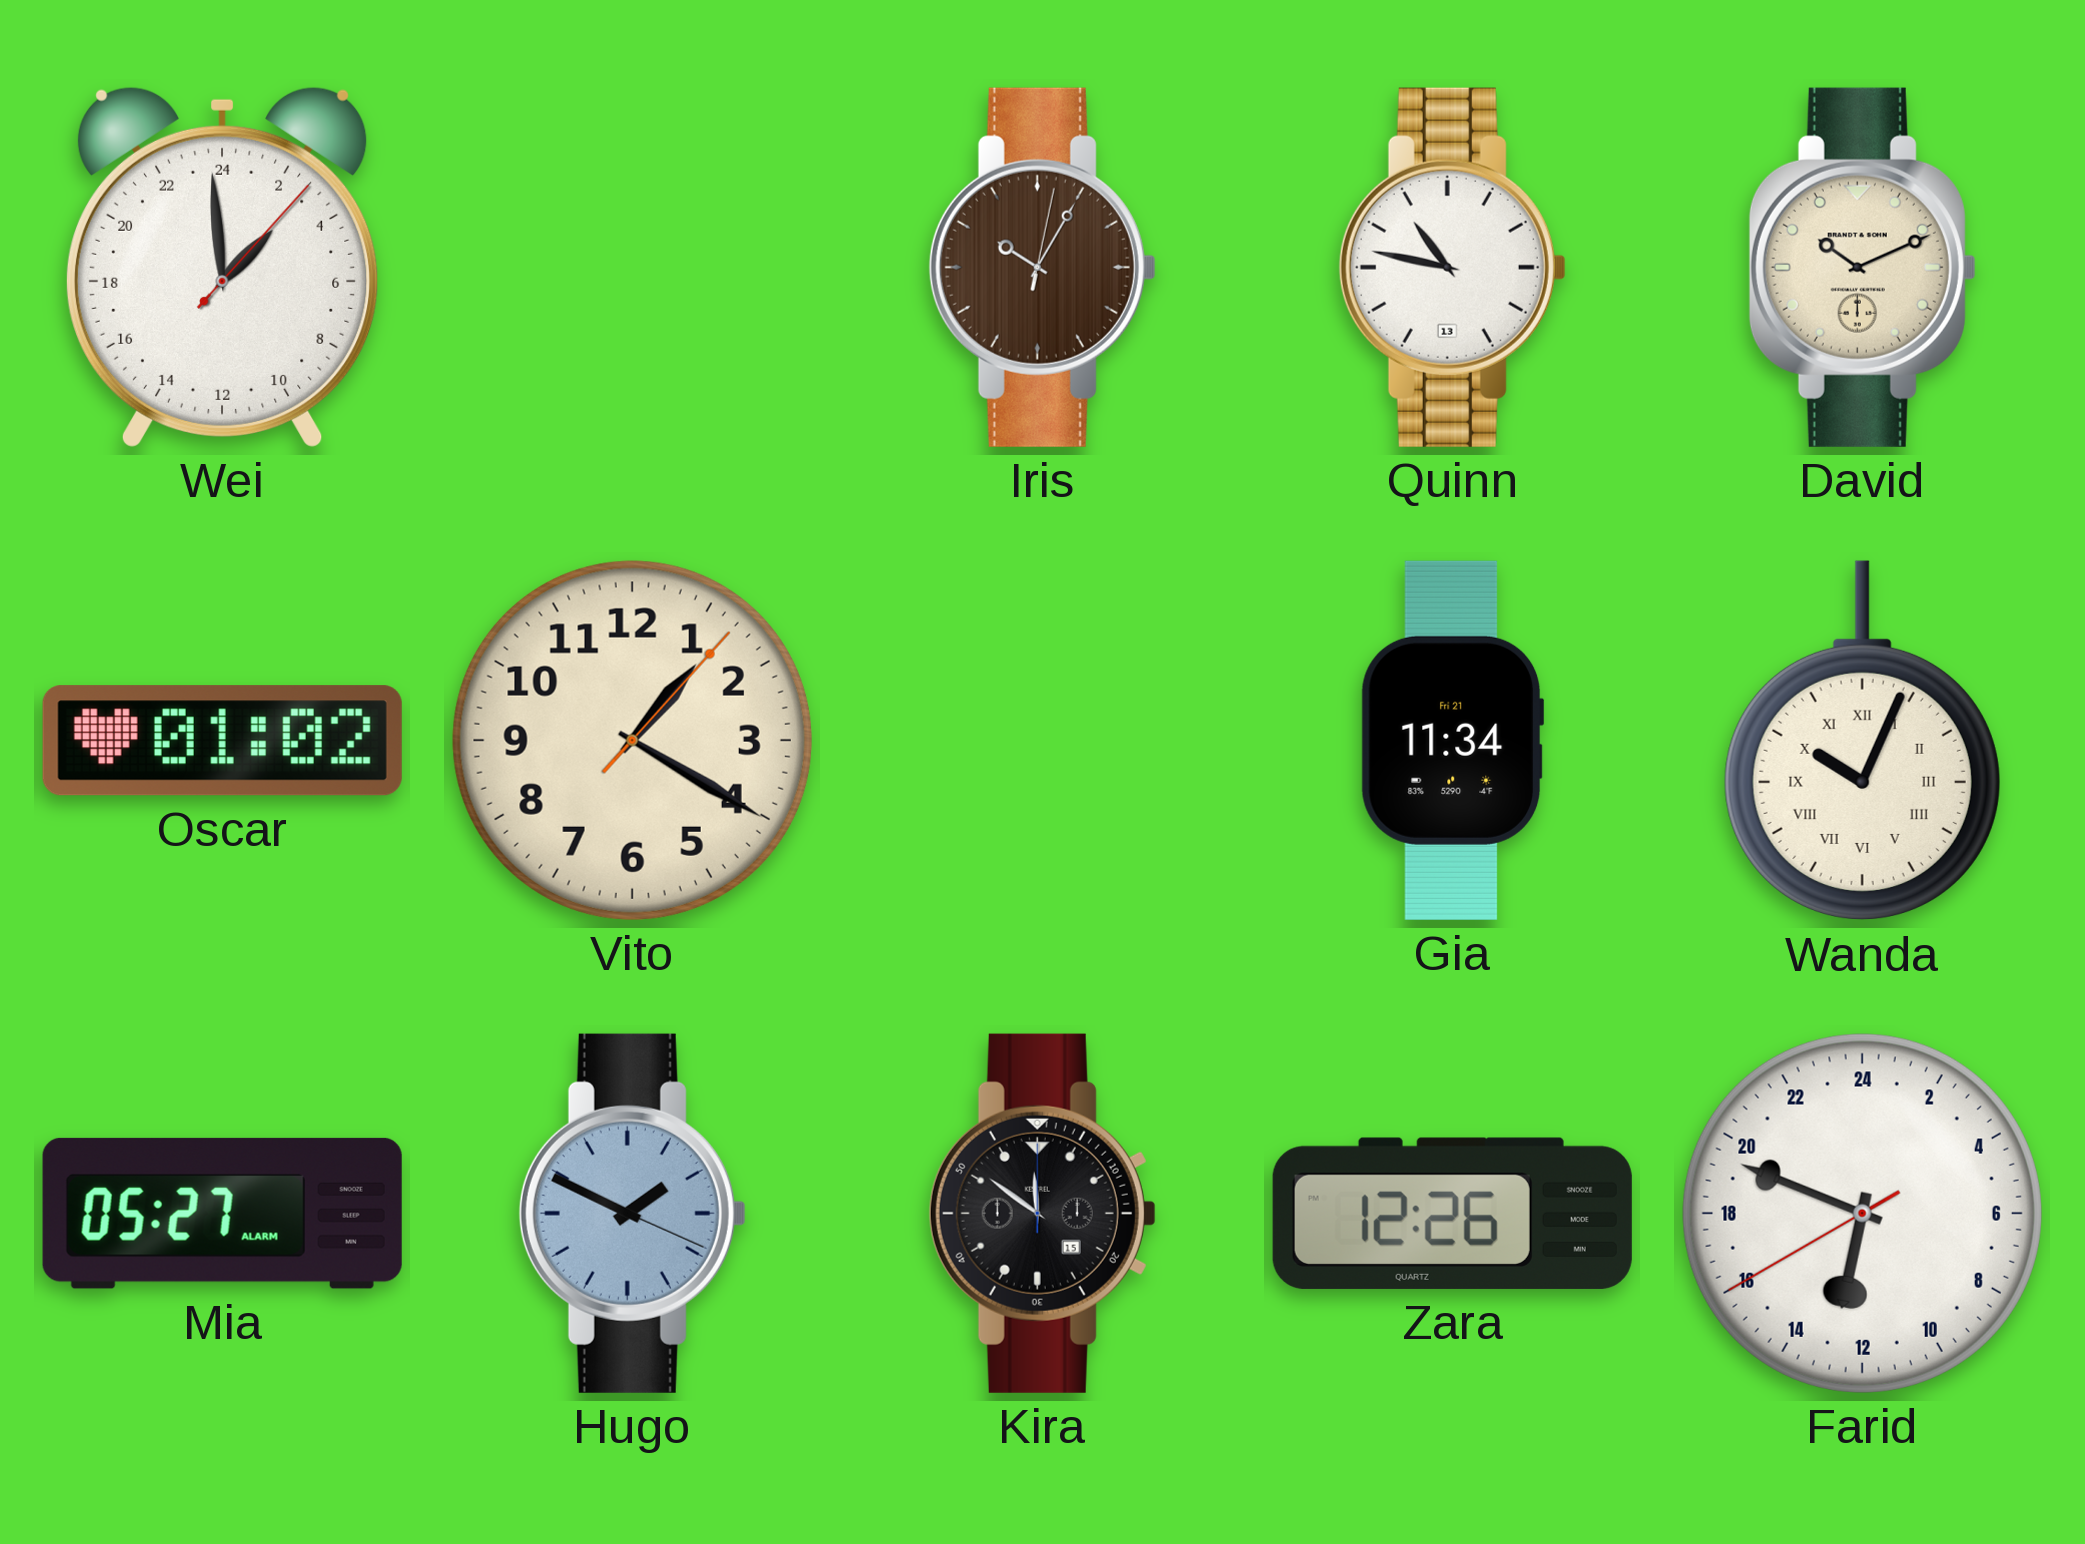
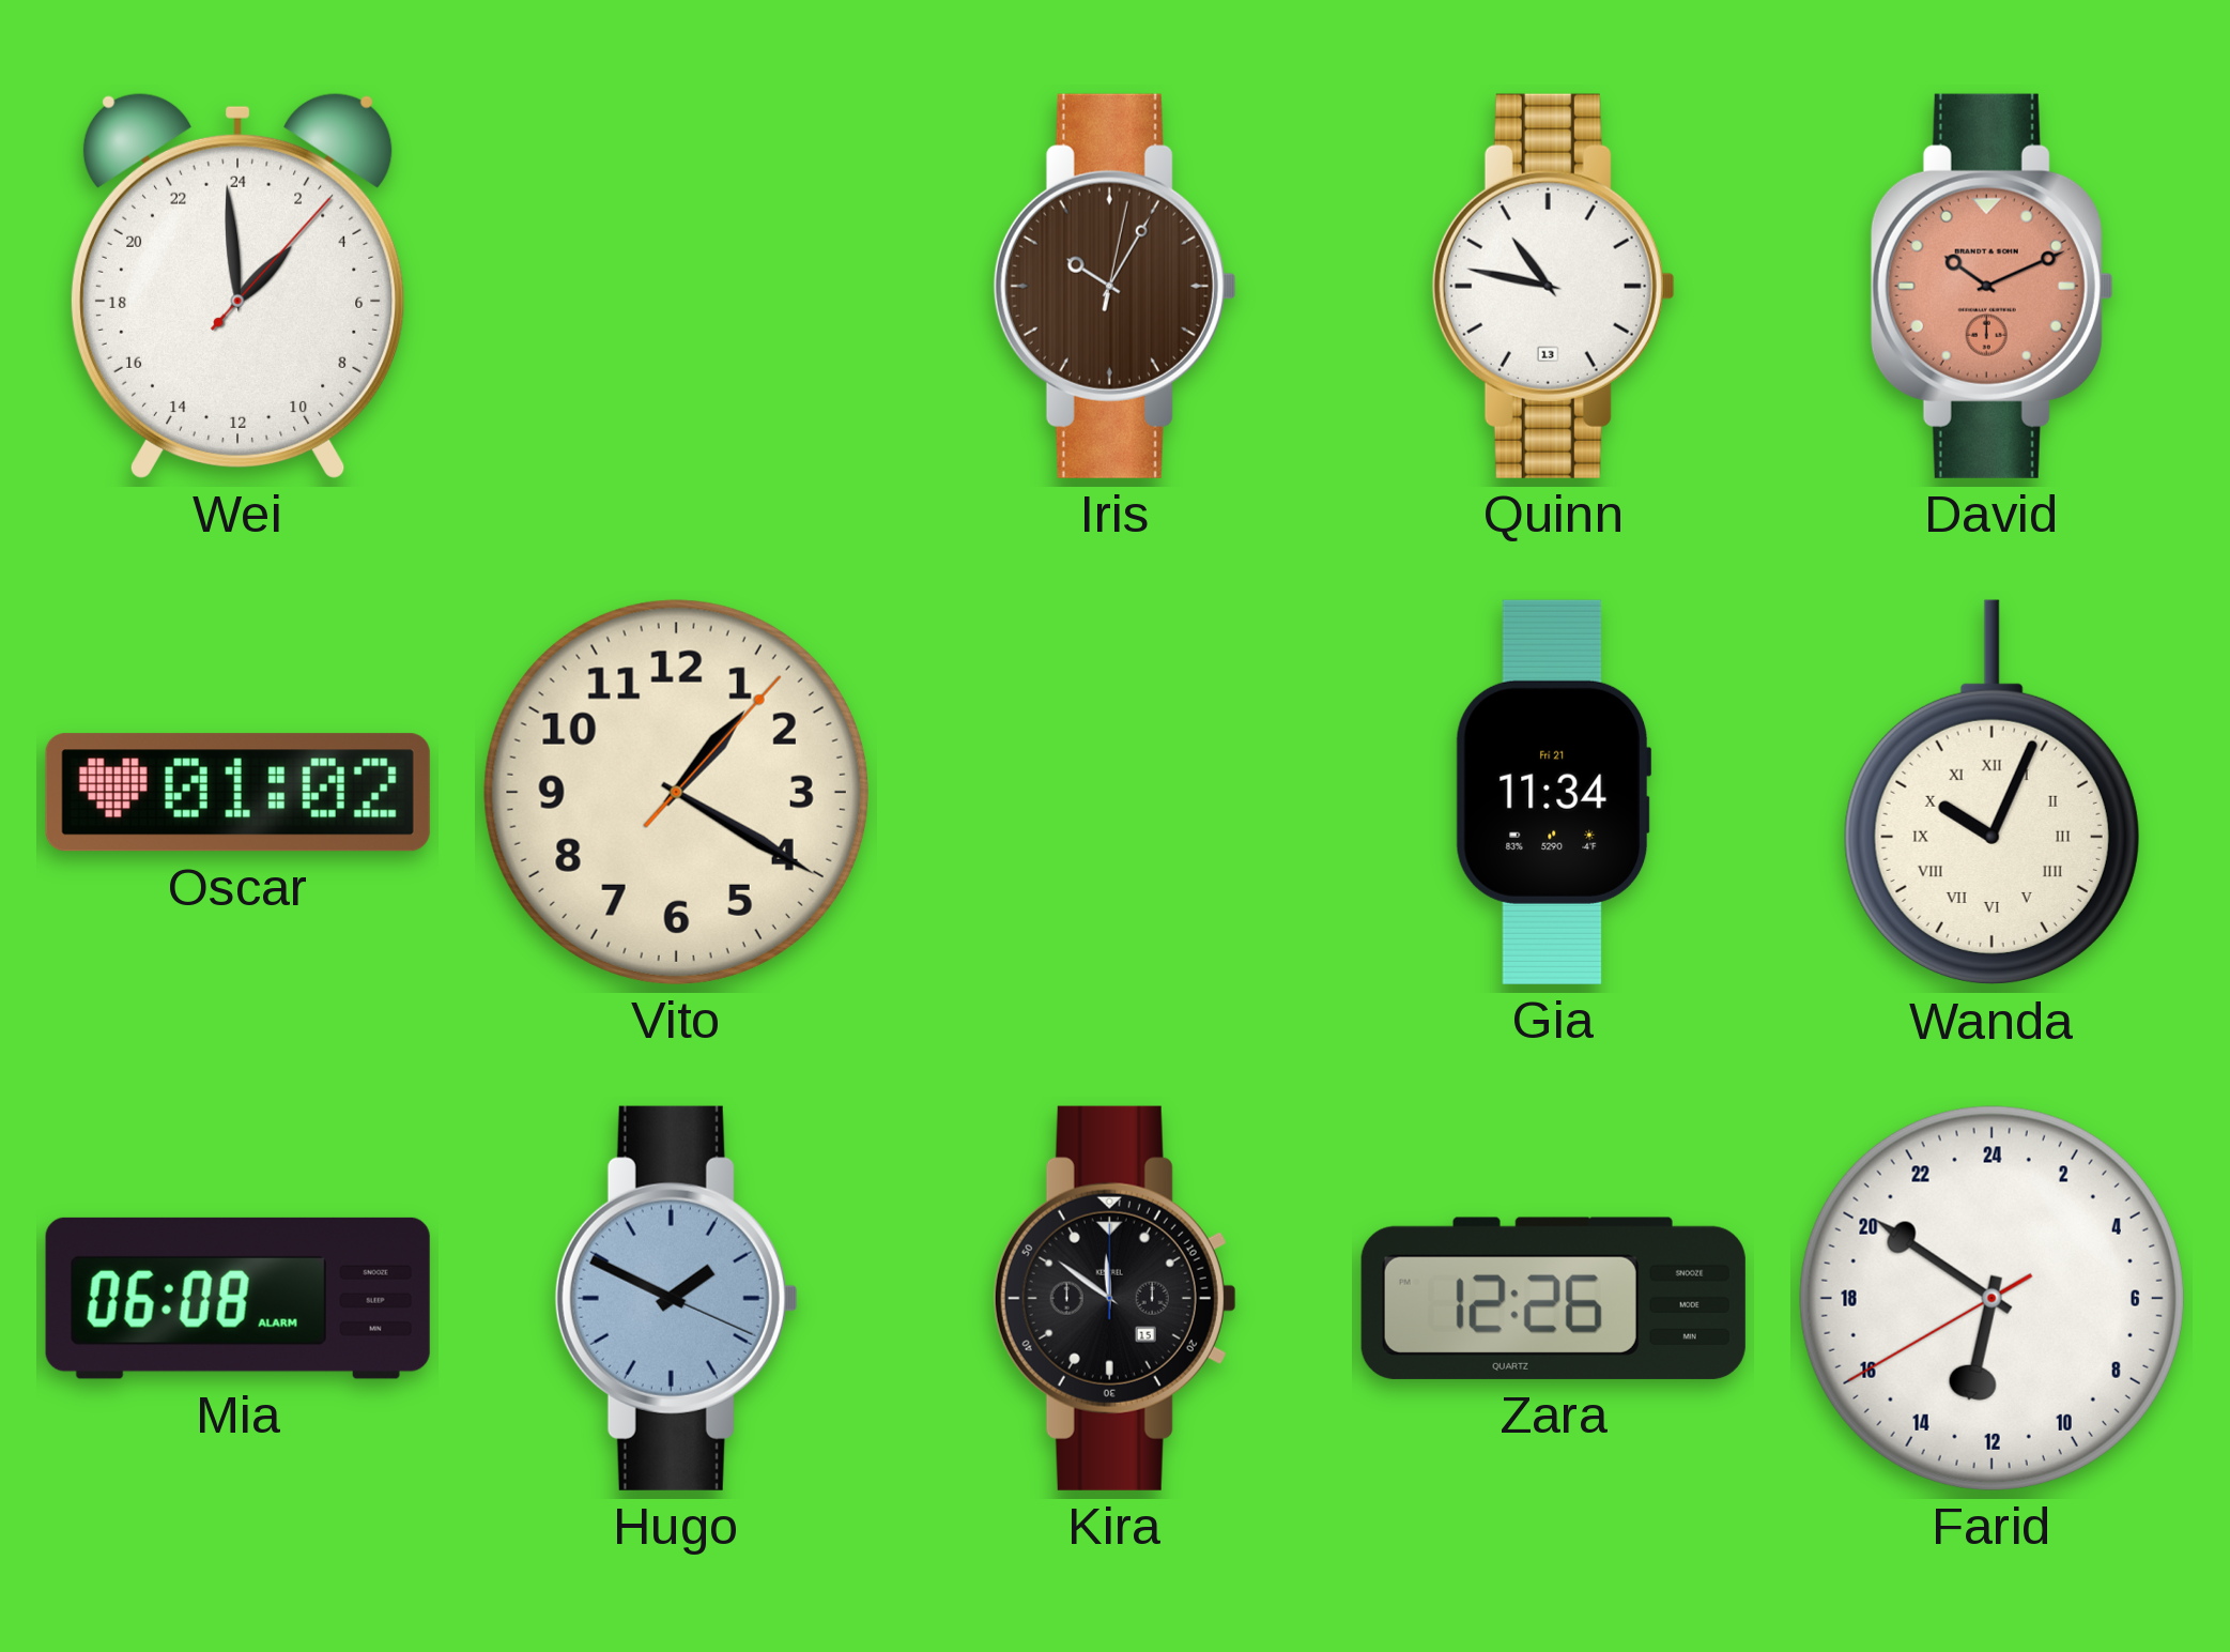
David dial: cream -> salmon
Mia: 05:27 -> 06:08
Farid: 12:48 -> 12:50
